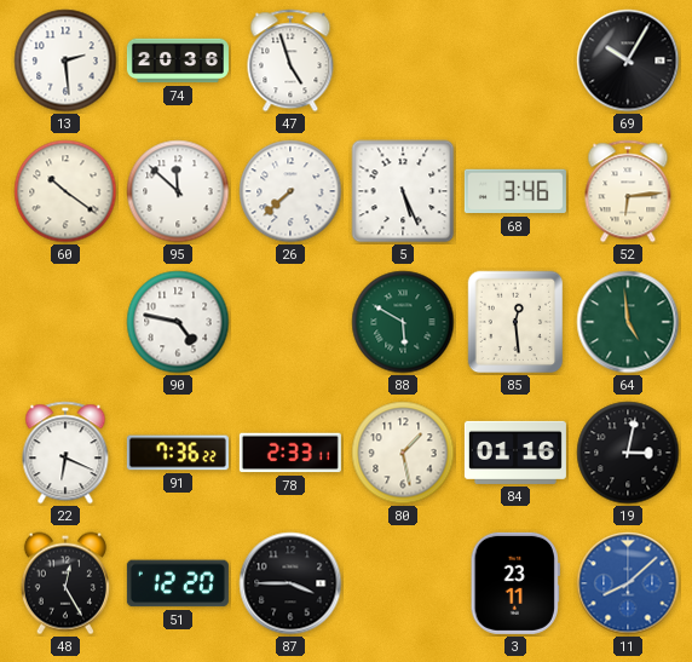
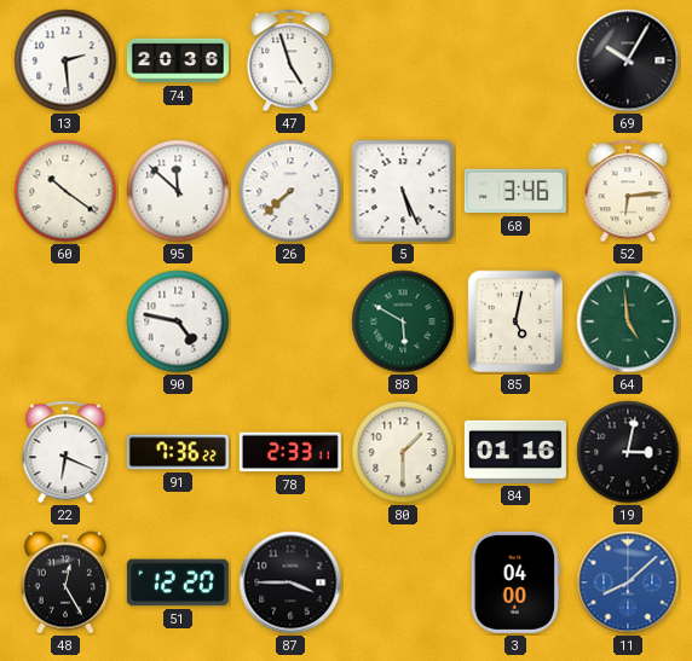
85: 12:29 -> 5:02
80: 1:28 -> 1:30
3: 23:11 -> 04:00
